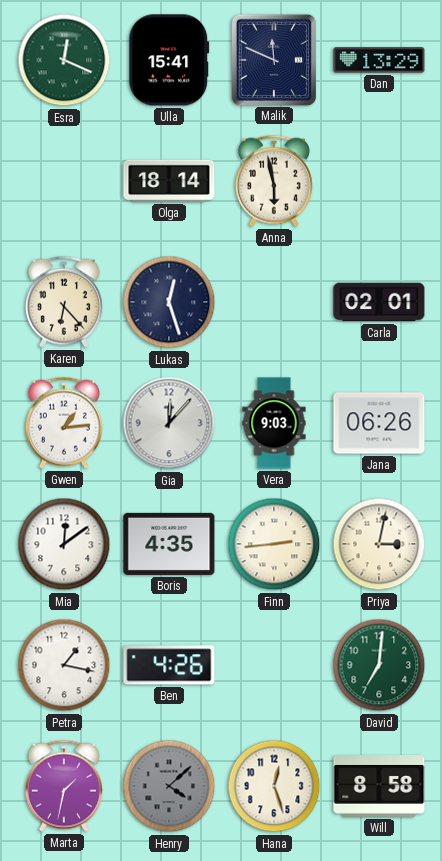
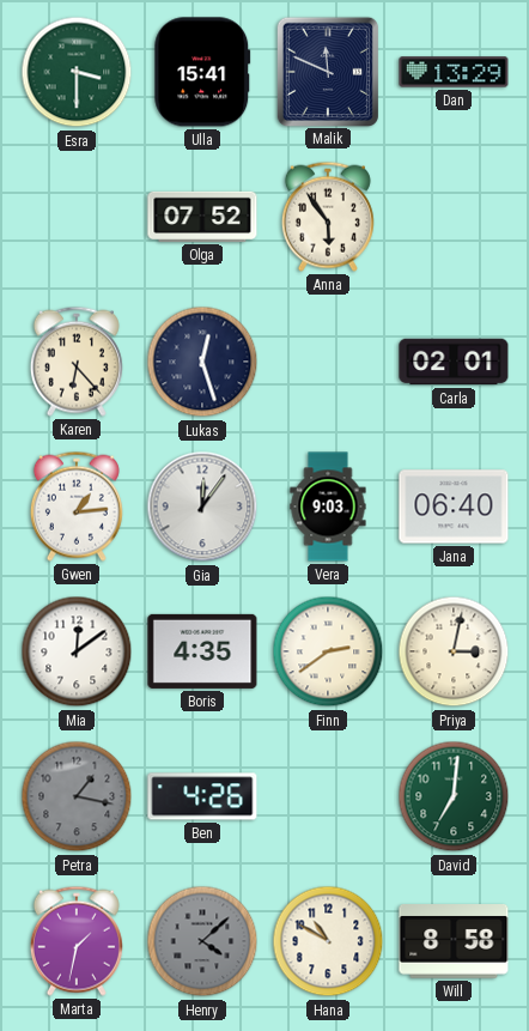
Esra: 12:19 -> 3:30
Olga: 18:14 -> 07:52
Anna: 5:58 -> 5:54
Gia: 12:07 -> 12:06
Jana: 06:26 -> 06:40
Finn: 2:44 -> 2:39
Petra dial: white -> grey
Hana: 12:27 -> 10:50
